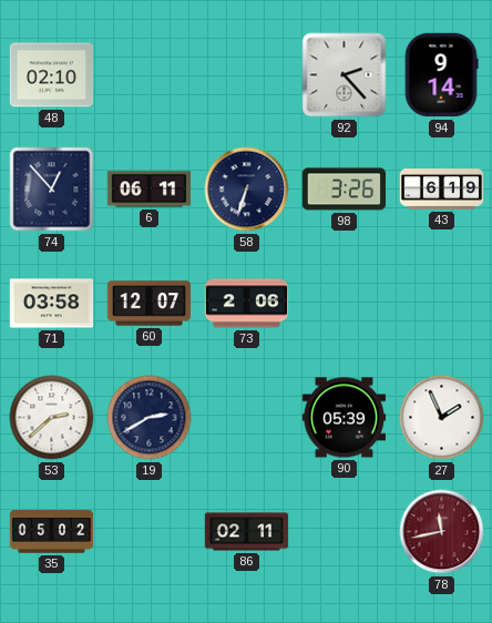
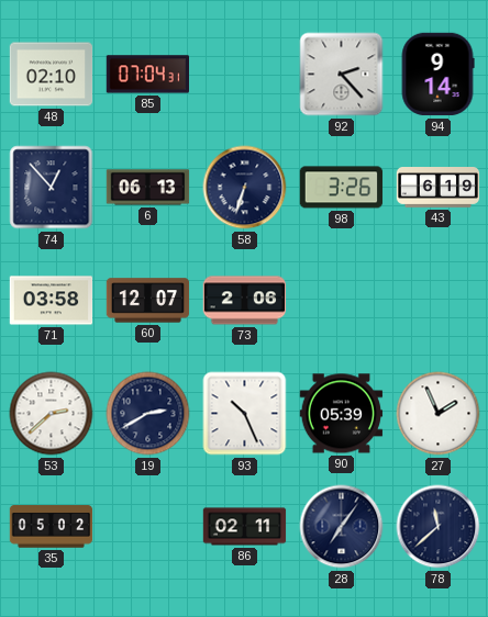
85: none -> 07:04
6: 06:11 -> 06:13
93: none -> 10:26
28: none -> 7:06
78: 11:43 -> 11:38
78 dial: burgundy -> navy
